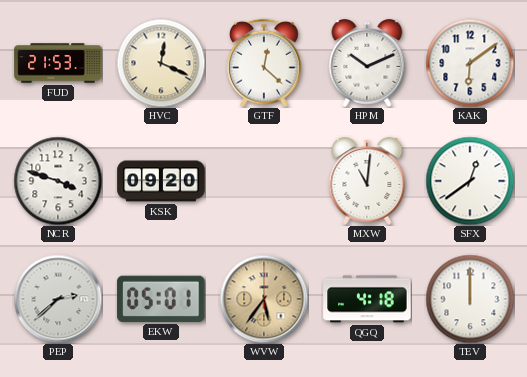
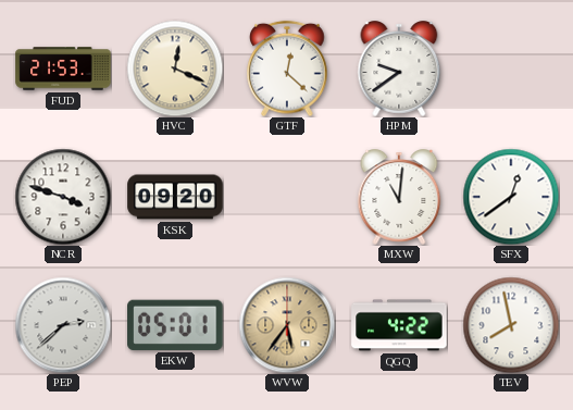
HPM: 10:11 -> 9:39
KAK: 6:09 -> none
QGQ: 4:18 -> 4:22
TEV: 12:00 -> 7:58
